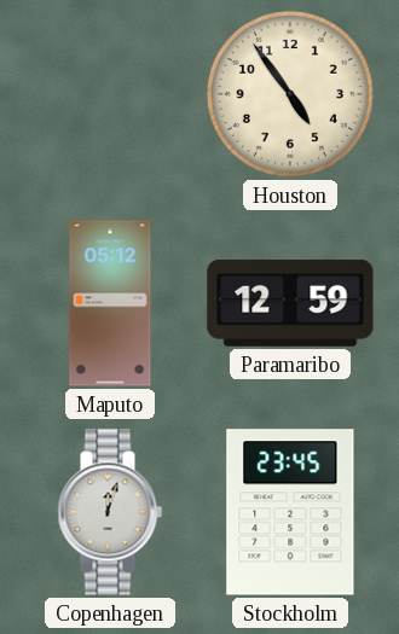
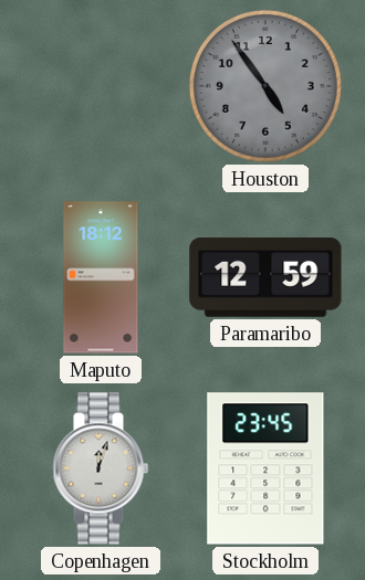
Houston dial: cream -> grey
Maputo: 05:12 -> 18:12
